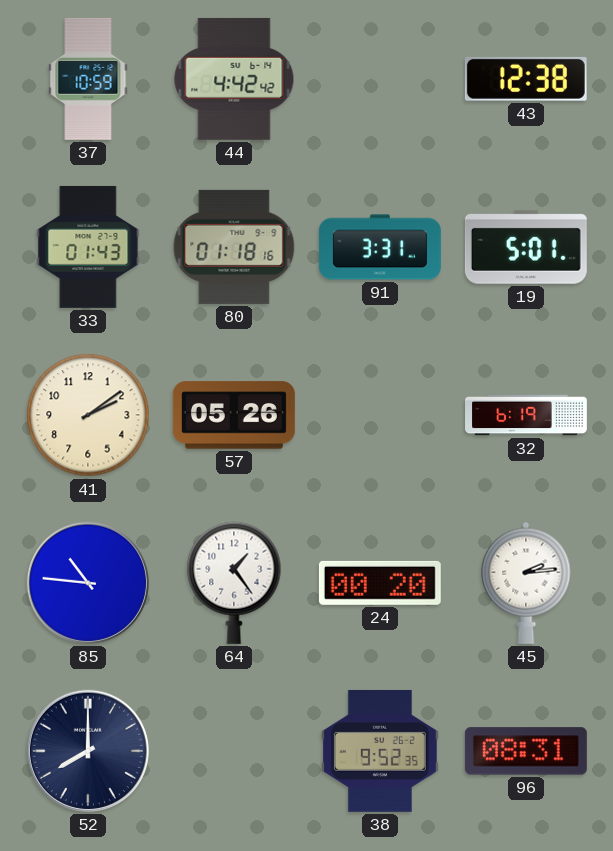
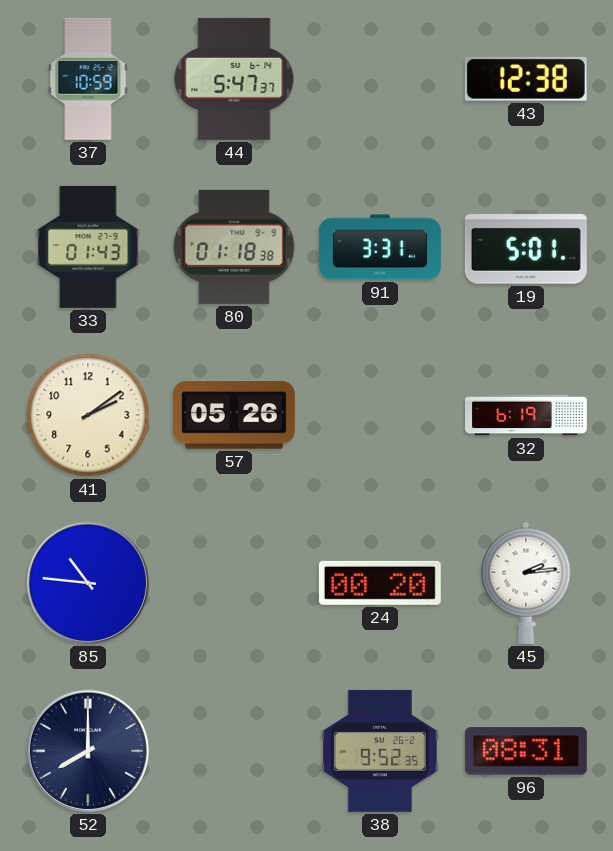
44: 4:42 -> 5:47
80: 01:18:16 -> 01:18:38
64: 1:24 -> none
